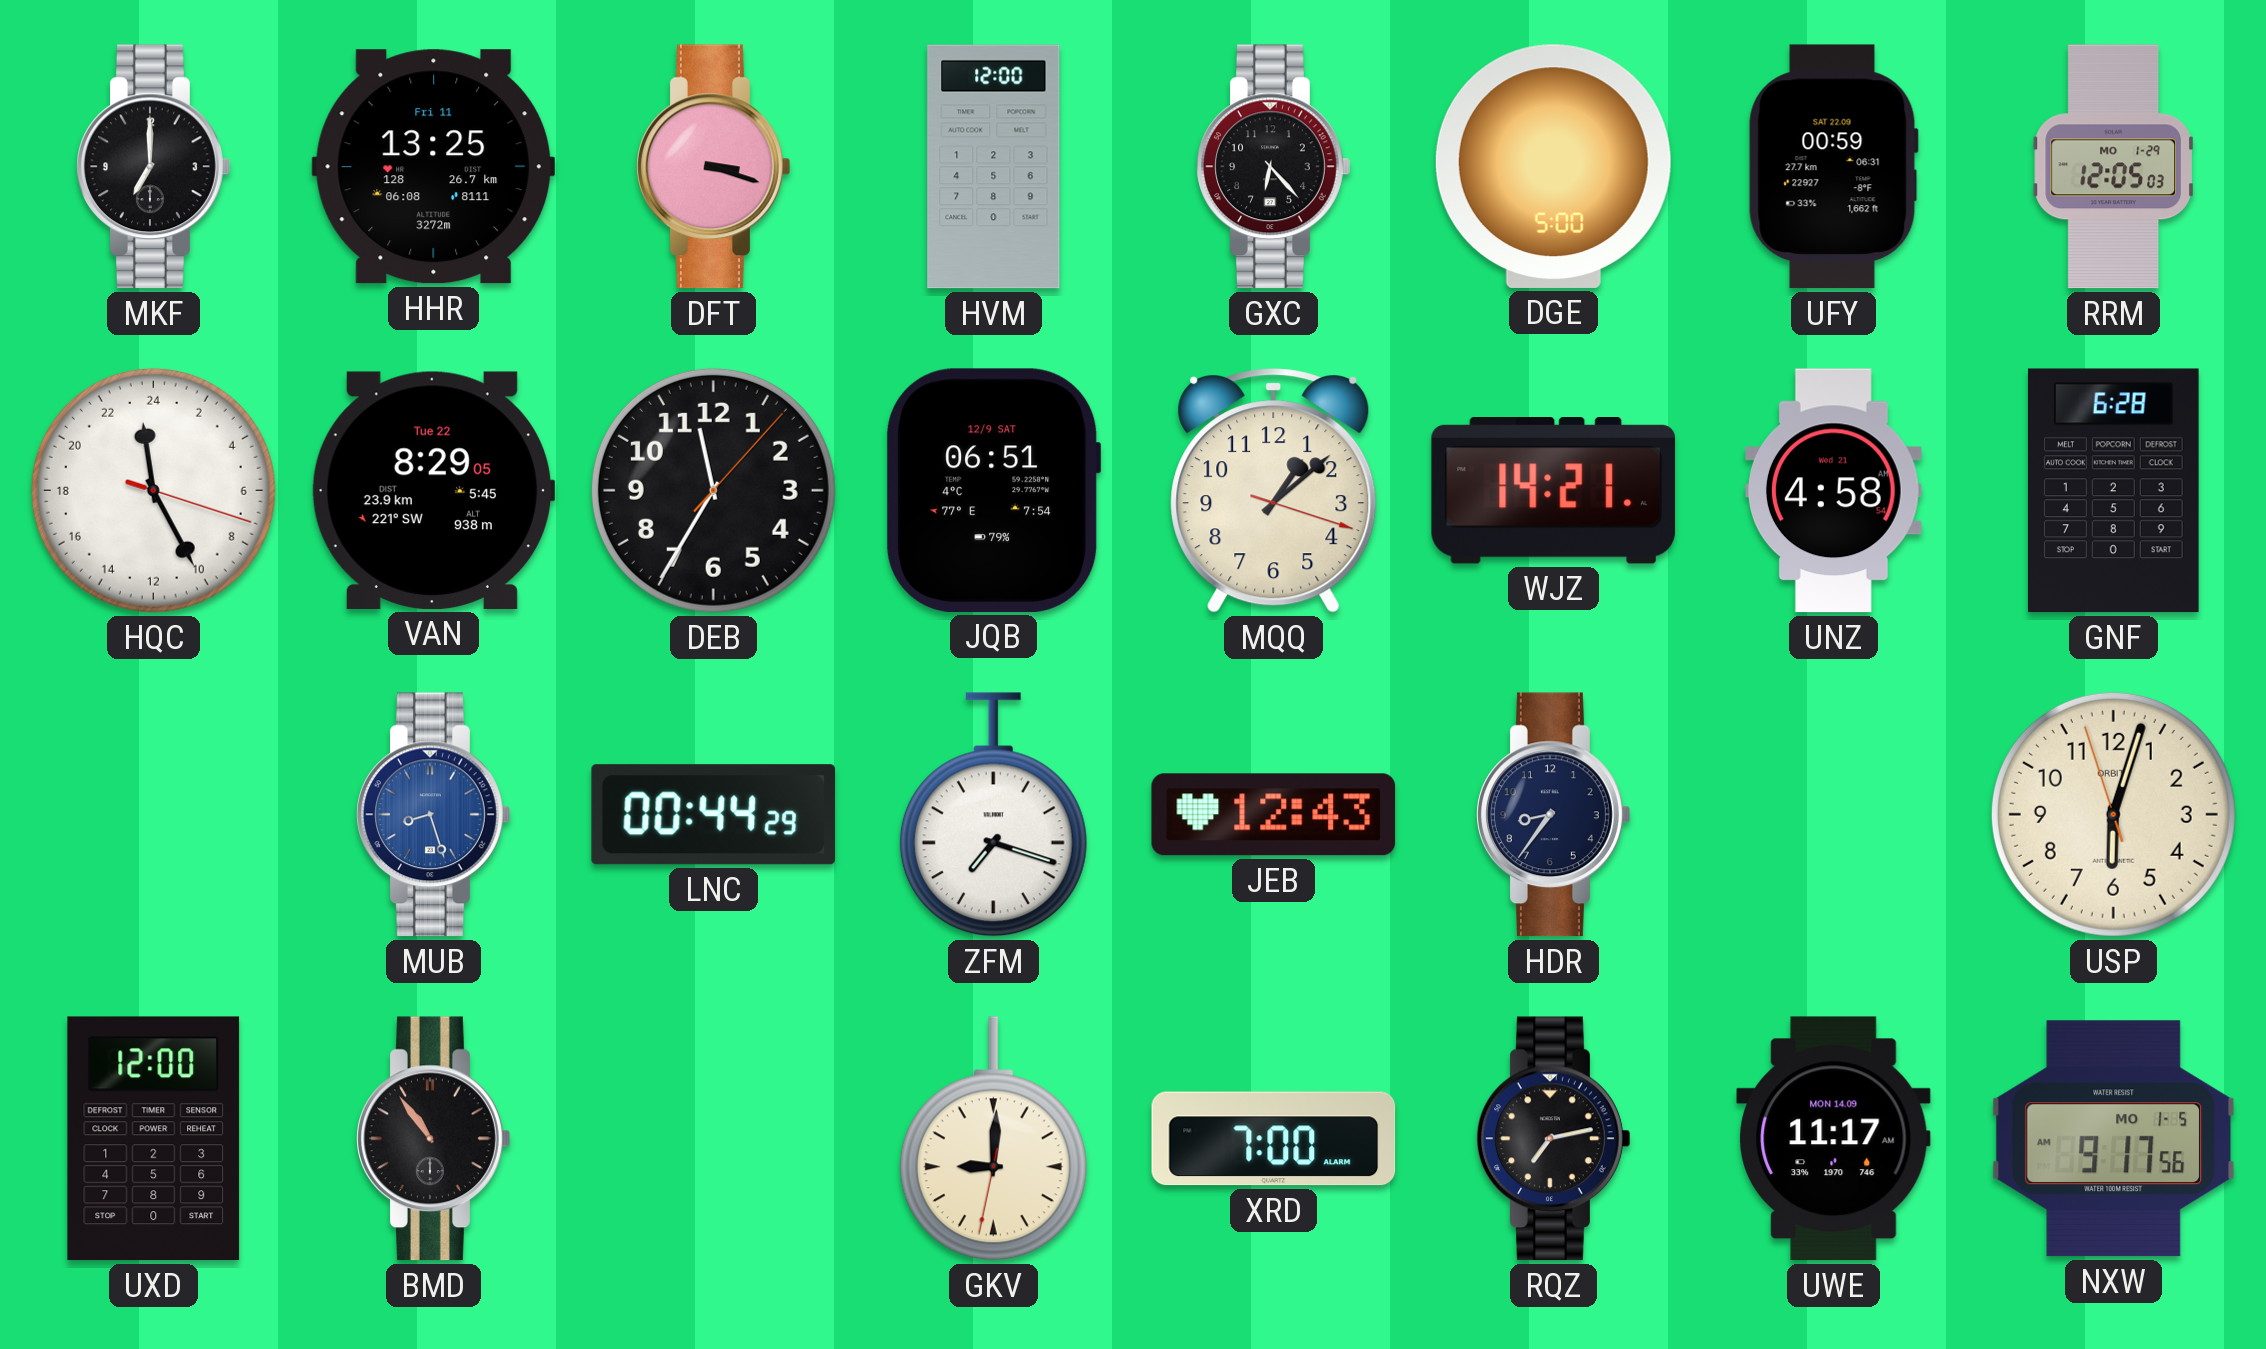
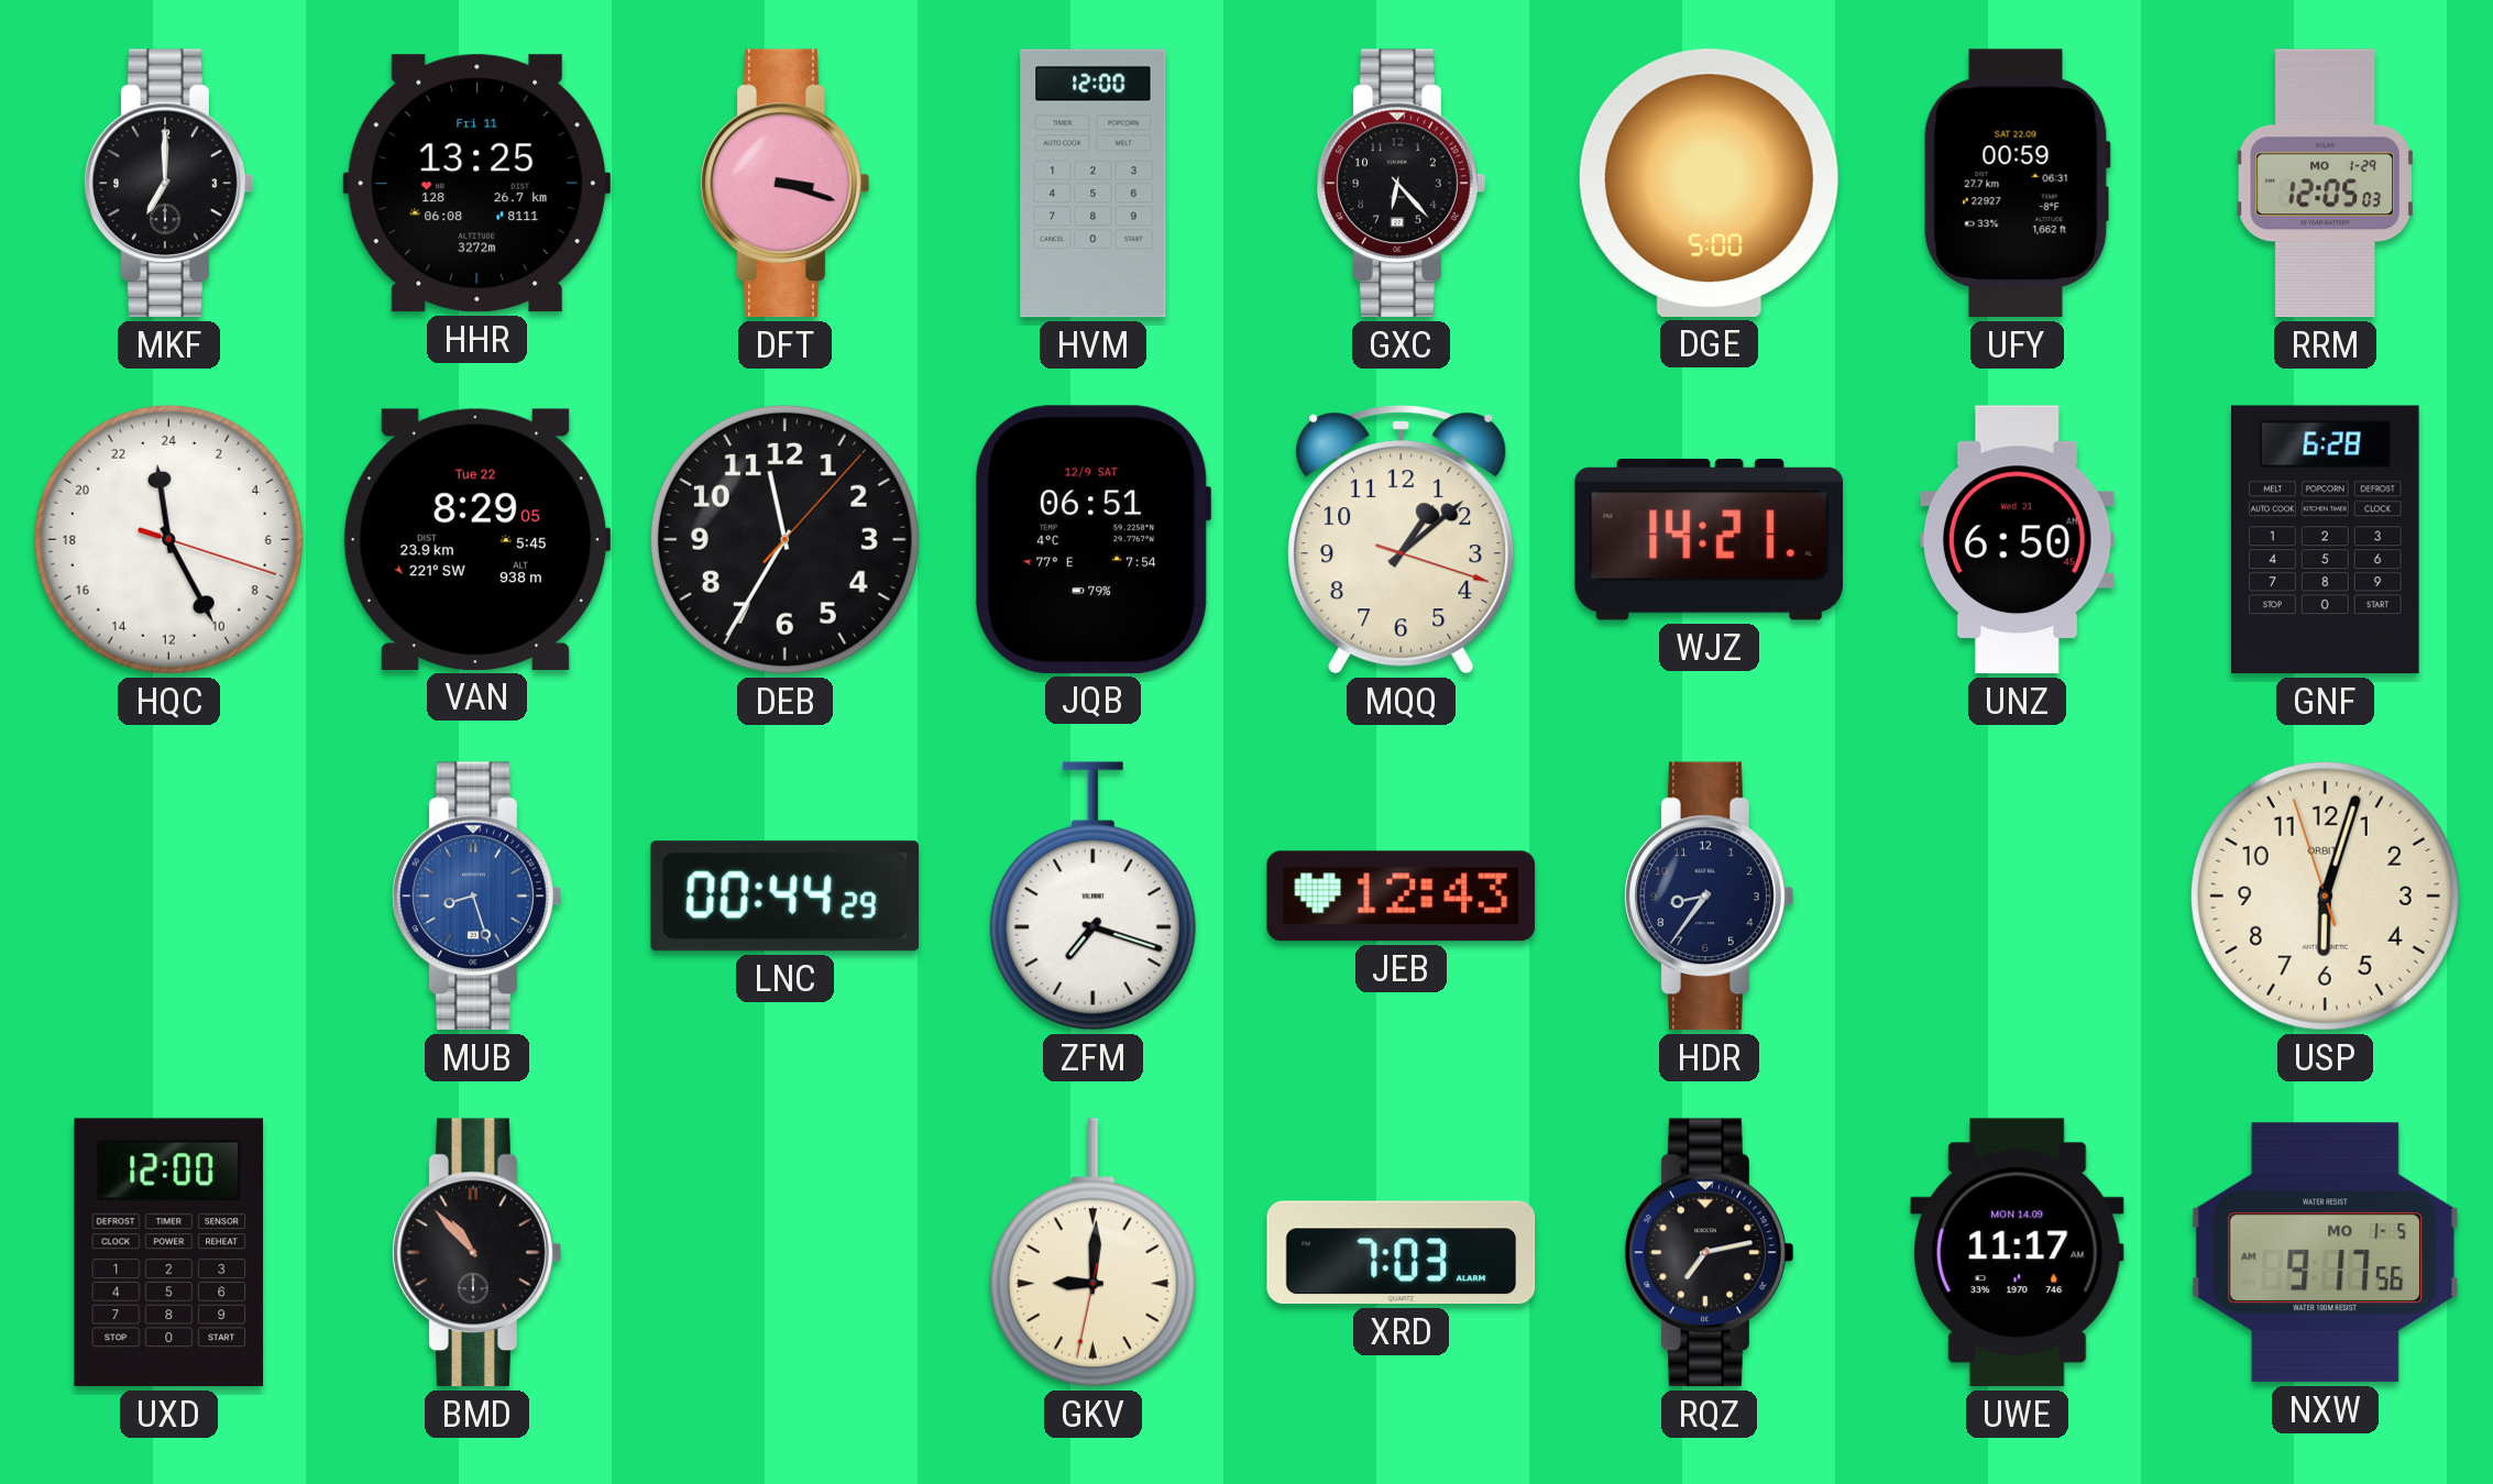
UNZ: 4:58 -> 6:50
BMD: 10:54 -> 10:53
XRD: 7:00 -> 7:03
